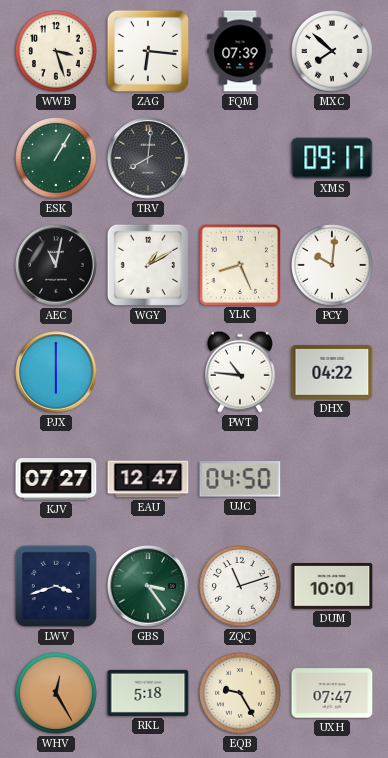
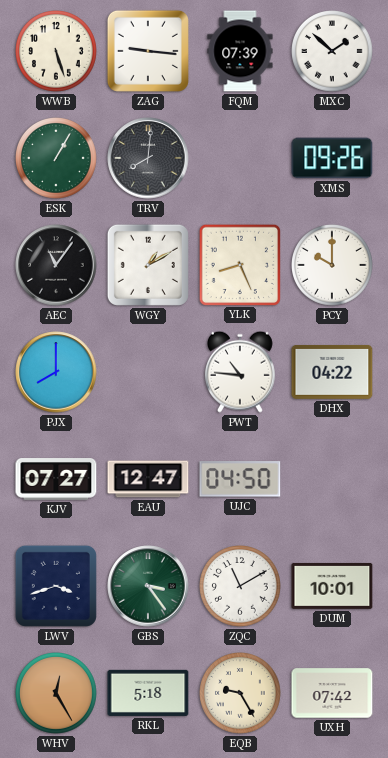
WWB: 3:27 -> 5:27
ZAG: 6:16 -> 9:16
MXC: 7:52 -> 1:52
XMS: 09:17 -> 09:26
AEC: 11:02 -> 11:06
PCY: 10:01 -> 10:00
PJX: 6:00 -> 8:00
ZQC: 11:12 -> 11:10
UXH: 07:47 -> 07:42
